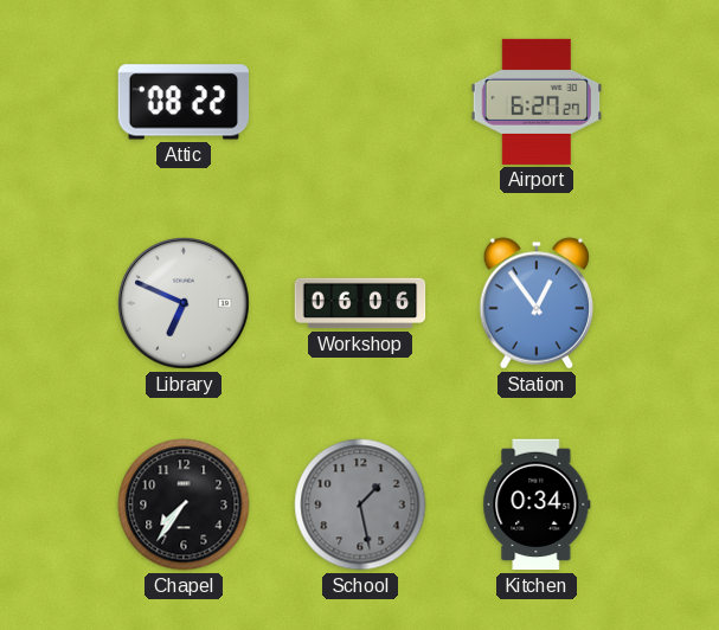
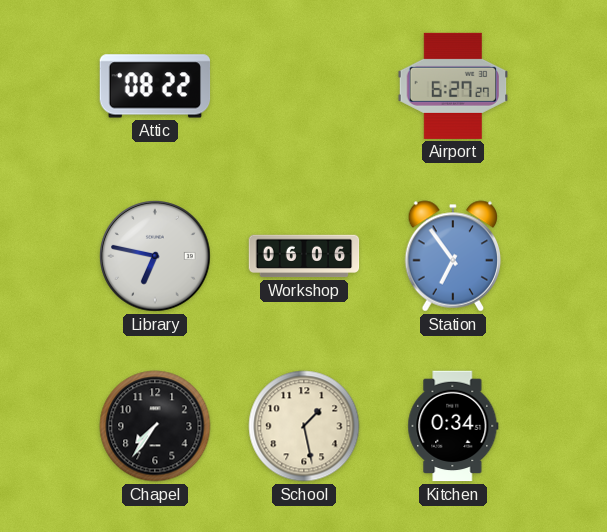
Library: 6:49 -> 6:47
Station: 12:54 -> 6:54
School dial: grey -> cream
